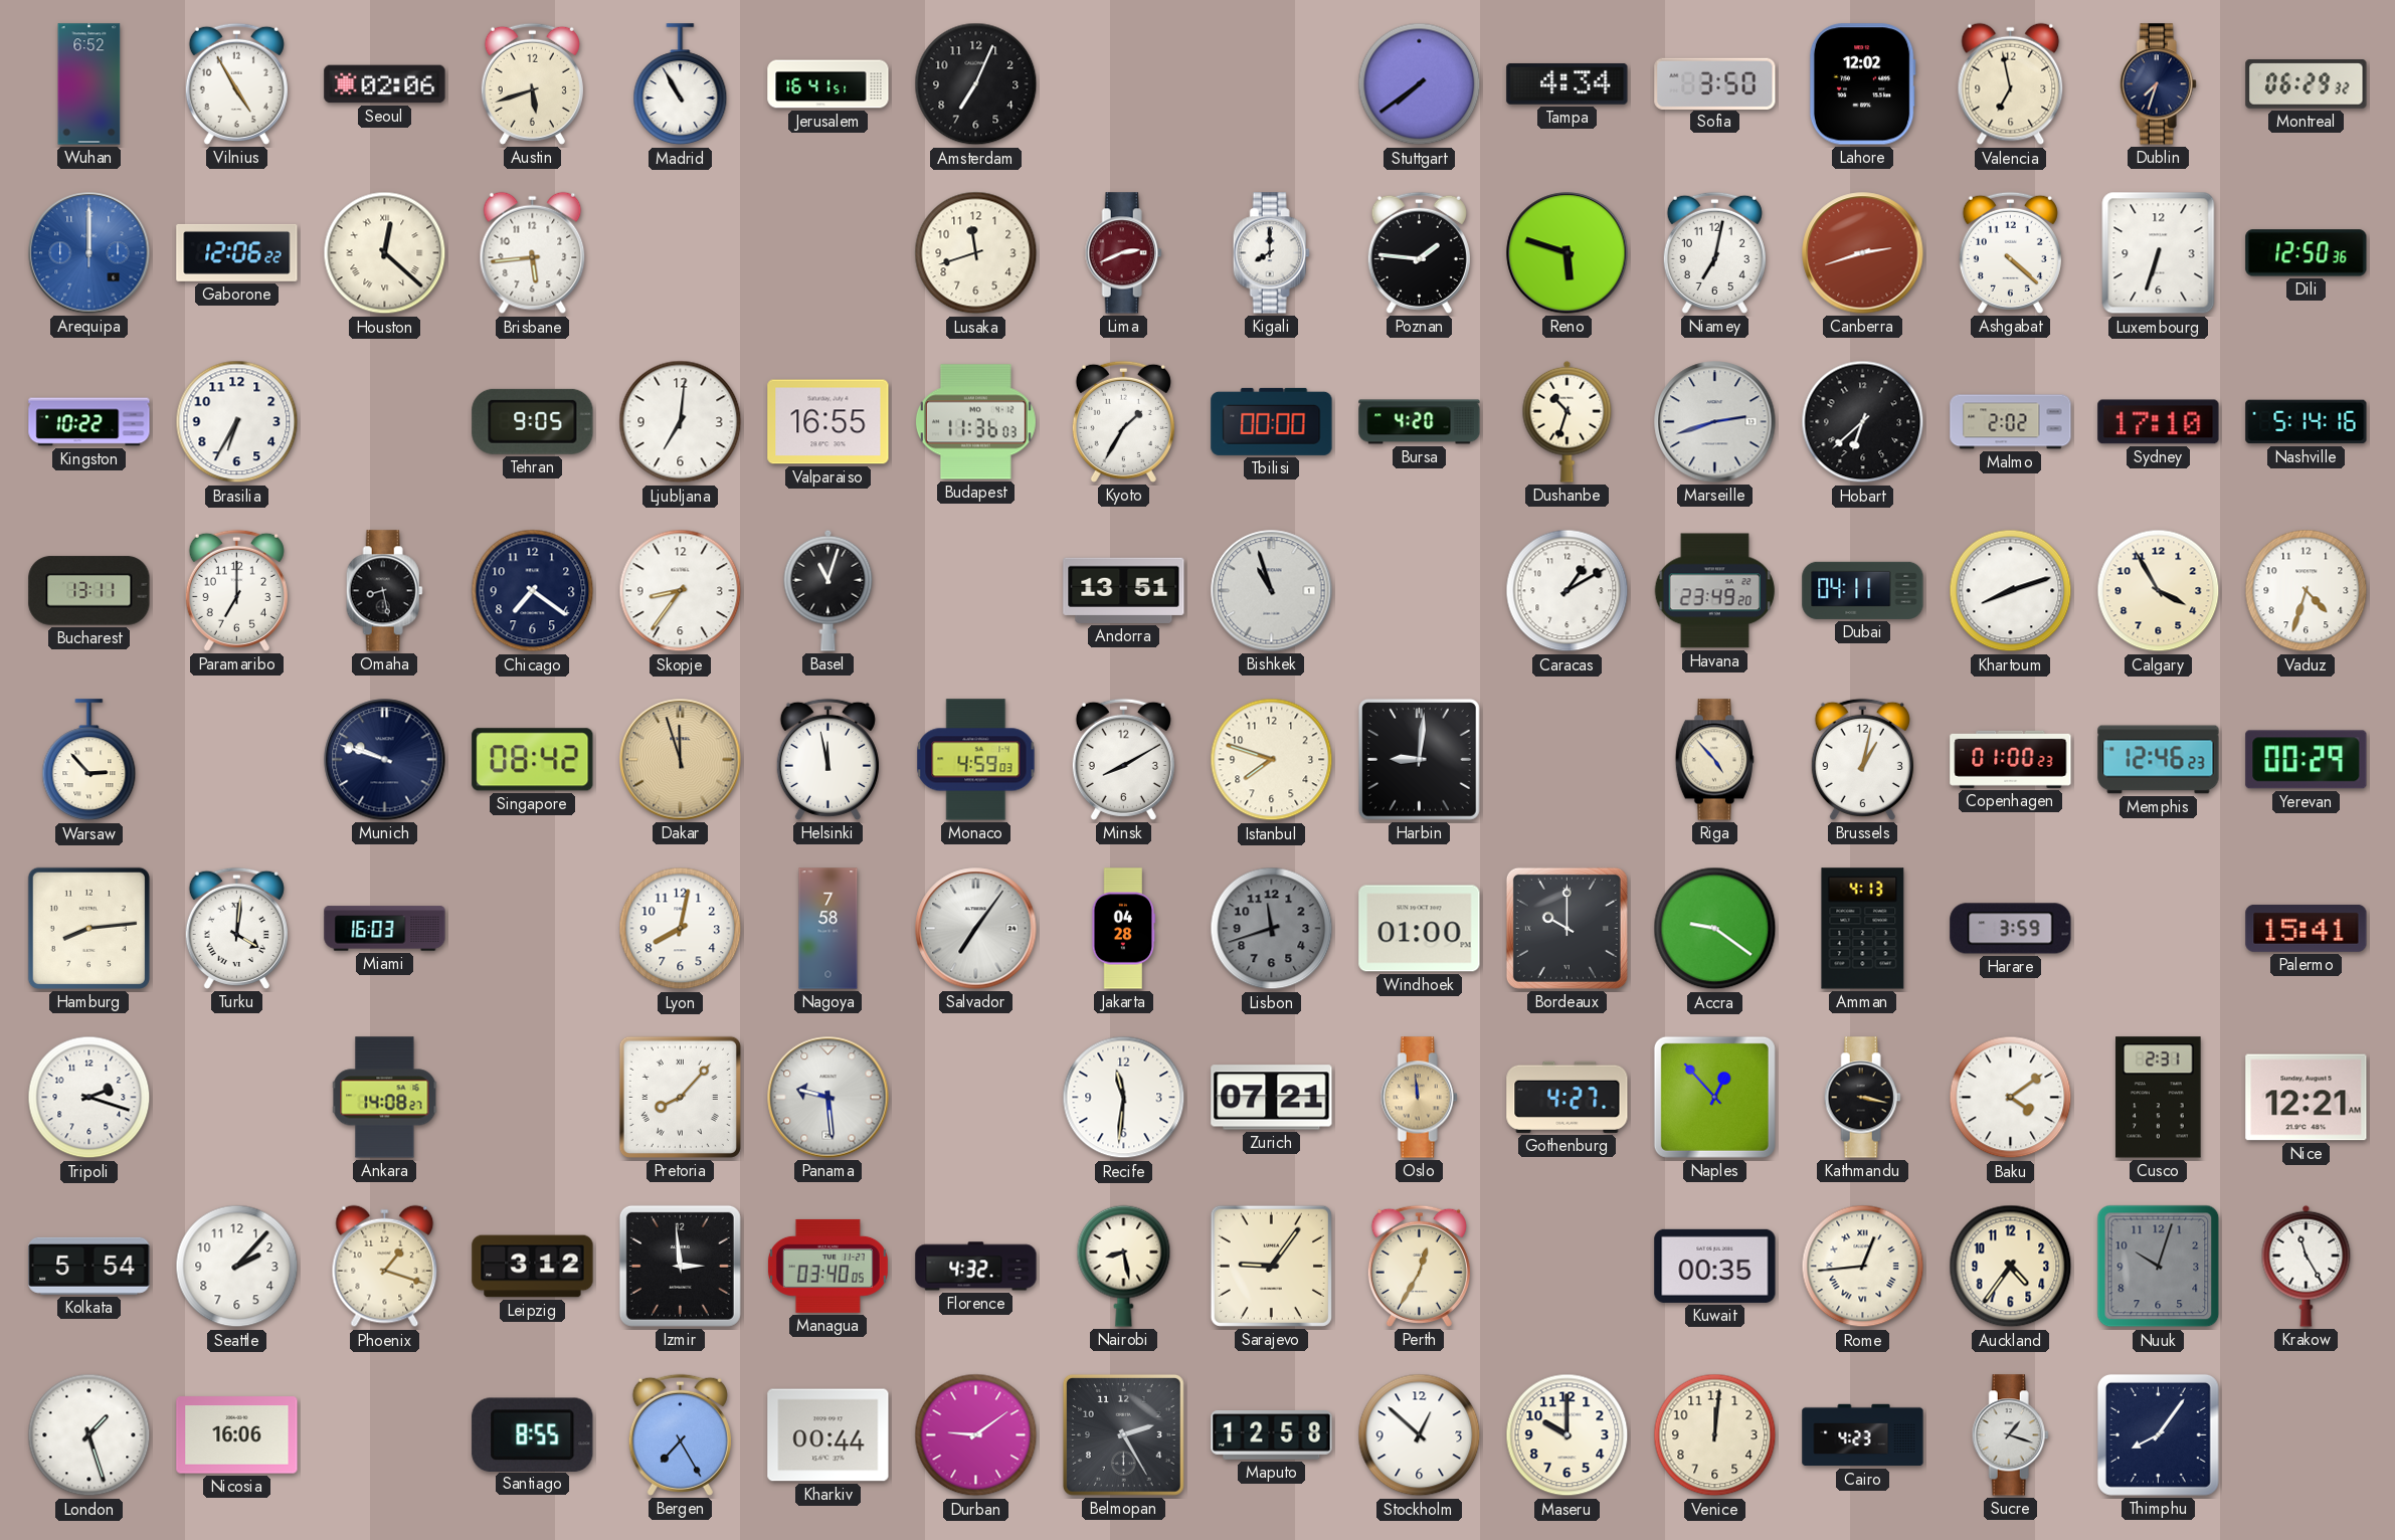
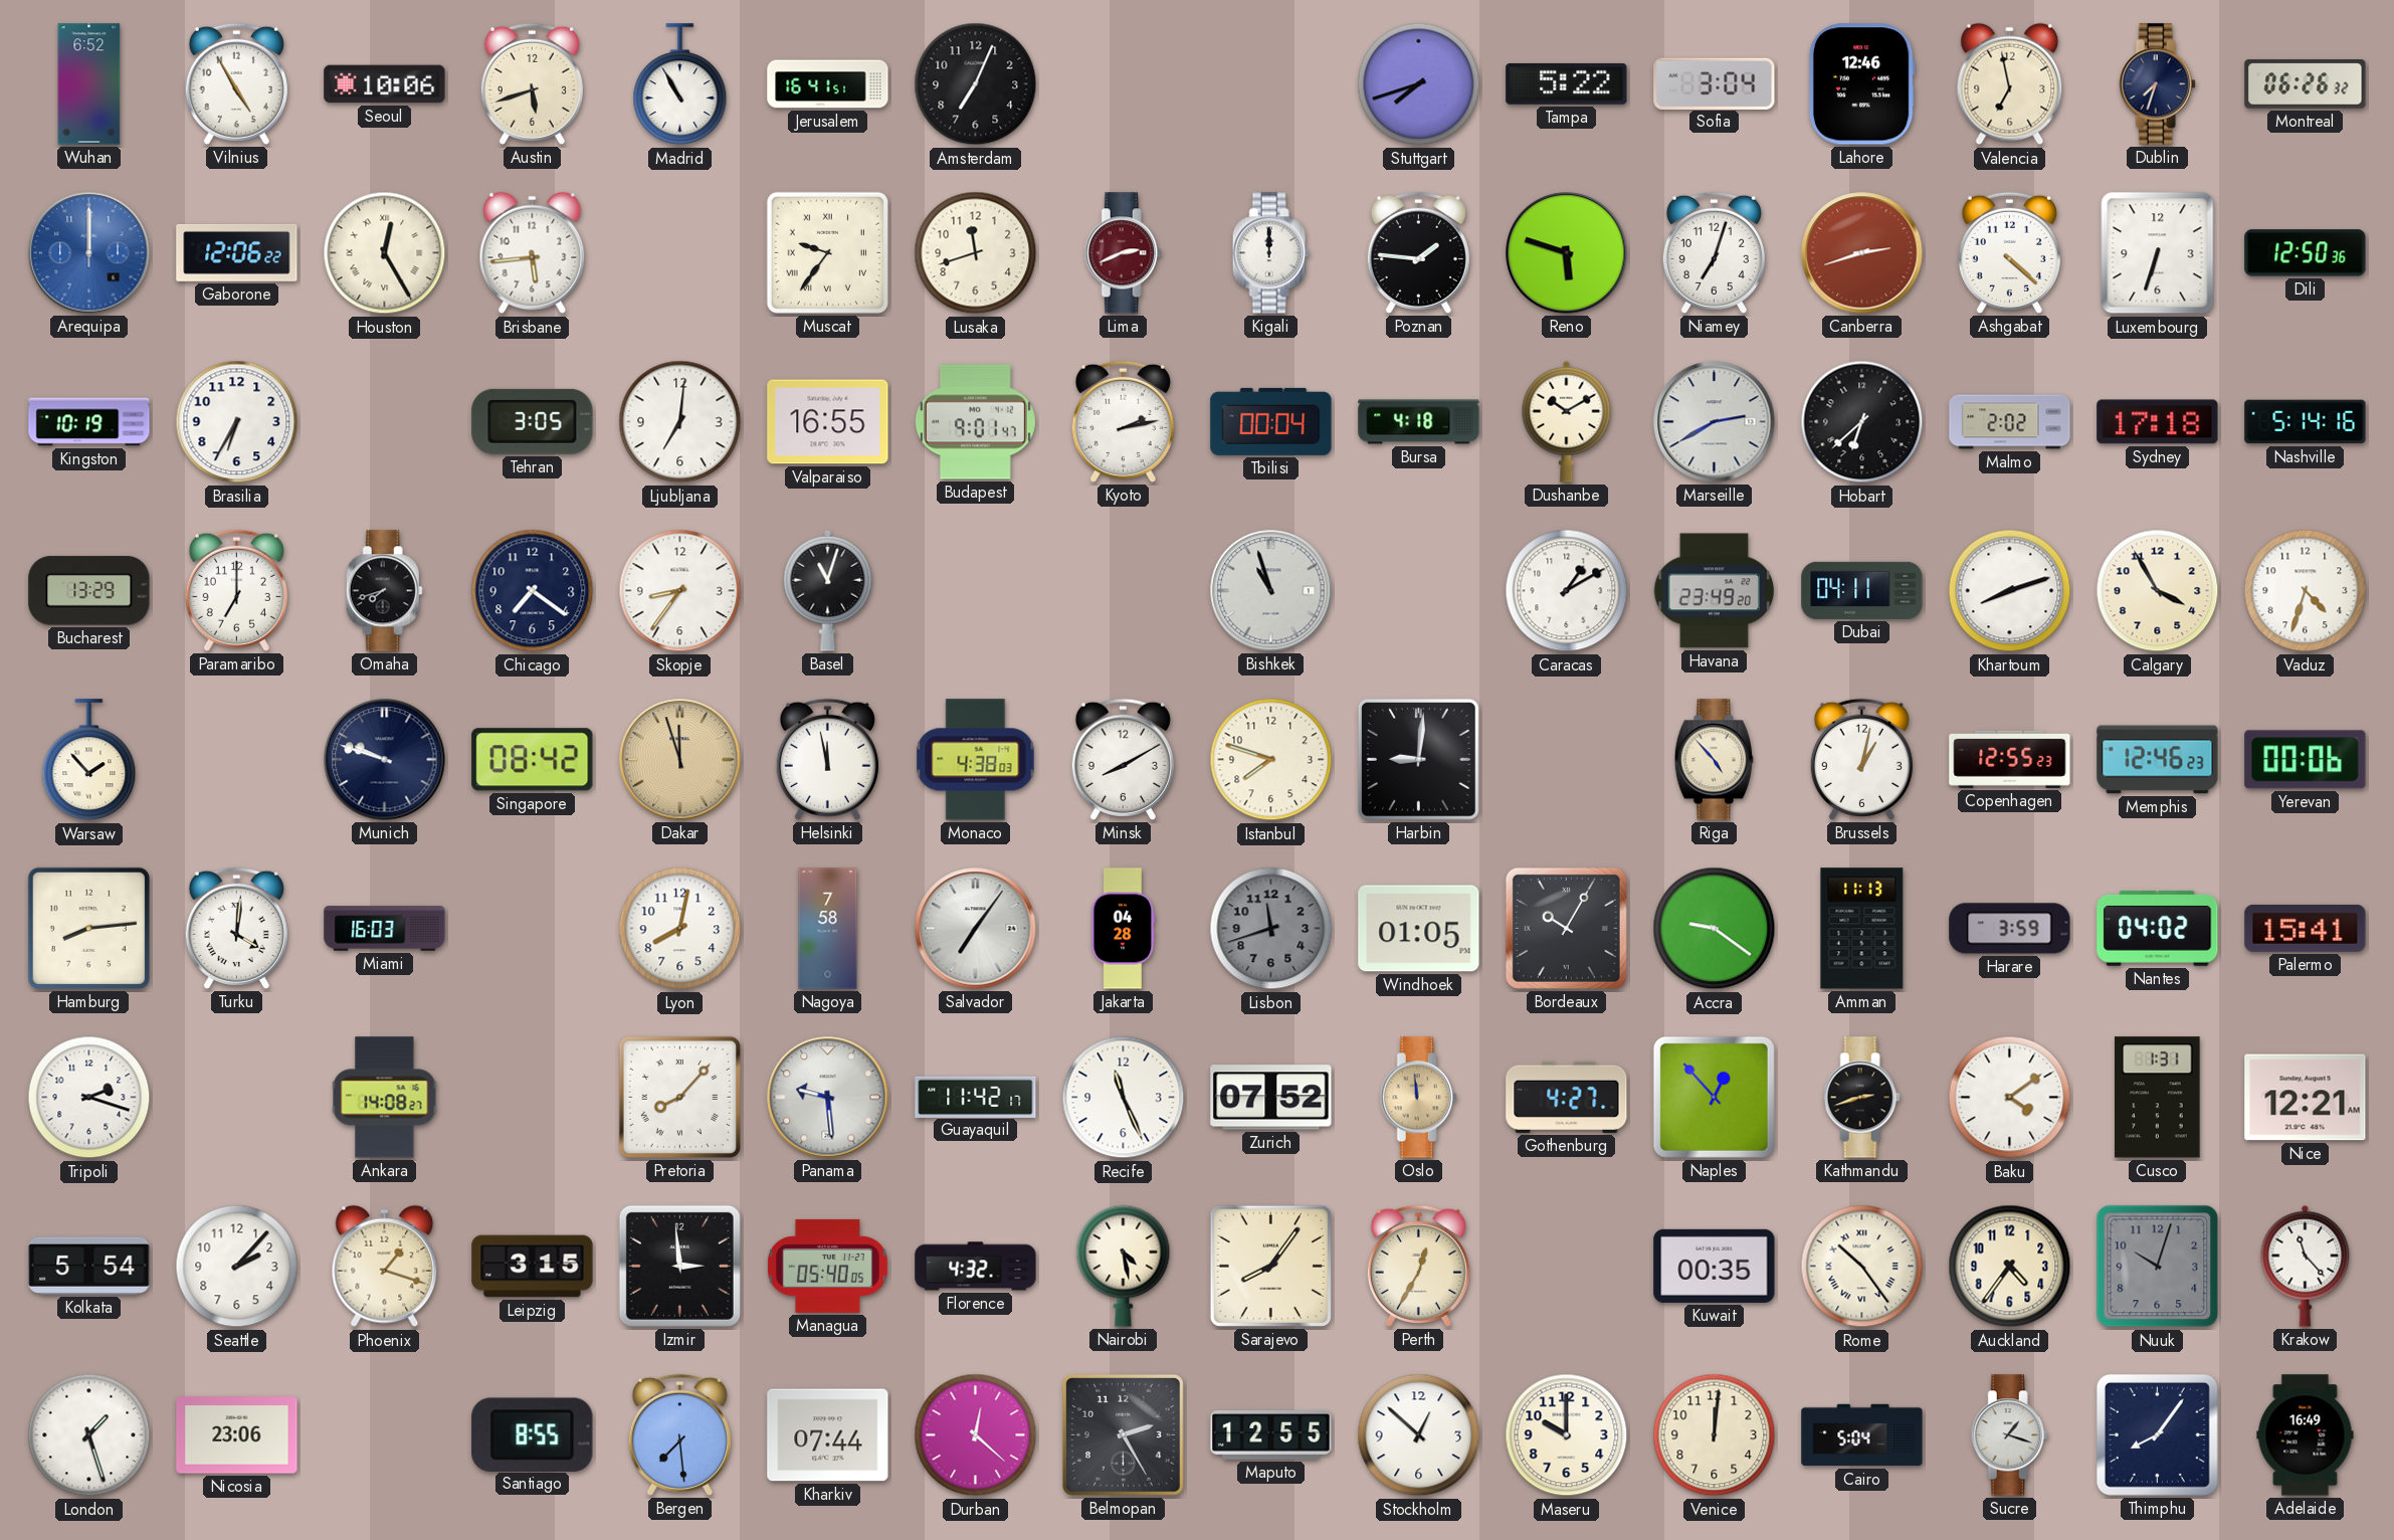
Seoul: 02:06 -> 10:06
Stuttgart: 7:39 -> 7:42
Tampa: 4:34 -> 5:22
Sofia: 3:50 -> 3:04
Lahore: 12:02 -> 12:46
Montreal: 06:29 -> 06:26
Houston: 12:22 -> 12:25
Muscat: none -> 9:36
Kigali: 8:00 -> 12:00
Niamey: 7:02 -> 7:03
Kingston: 10:22 -> 10:19
Tehran: 9:05 -> 3:05
Budapest: 11:36 -> 9:01
Kyoto: 1:35 -> 2:13
Tbilisi: 00:00 -> 00:04
Bursa: 4:20 -> 4:18
Dushanbe: 10:33 -> 10:10
Marseille: 2:42 -> 2:40
Sydney: 17:10 -> 17:18
Bucharest: 13:11 -> 13:29
Omaha: 8:28 -> 7:42
Andorra: 13:51 -> none
Warsaw: 2:53 -> 1:53
Monaco: 4:59 -> 4:38
Copenhagen: 01:00 -> 12:55
Yerevan: 00:29 -> 00:06
Windhoek: 01:00 -> 01:05
Bordeaux: 10:00 -> 10:05
Amman: 4:13 -> 11:13
Nantes: none -> 04:02
Guayaquil: none -> 11:42
Recife: 11:31 -> 11:26
Zurich: 07:21 -> 07:52
Kathmandu: 3:17 -> 2:42
Cusco: 2:31 -> 1:31
Leipzig: 3:12 -> 3:15
Managua: 03:40 -> 05:40
Nairobi: 8:28 -> 4:28
Sarajevo: 9:06 -> 8:06
Rome: 12:44 -> 10:24
Krakow: 11:25 -> 11:23
Nicosia: 16:06 -> 23:06
Bergen: 7:25 -> 7:29
Kharkiv: 00:44 -> 07:44
Durban: 9:09 -> 12:22
Maputo: 12:58 -> 12:55
Cairo: 4:23 -> 5:04
Adelaide: none -> 16:49
